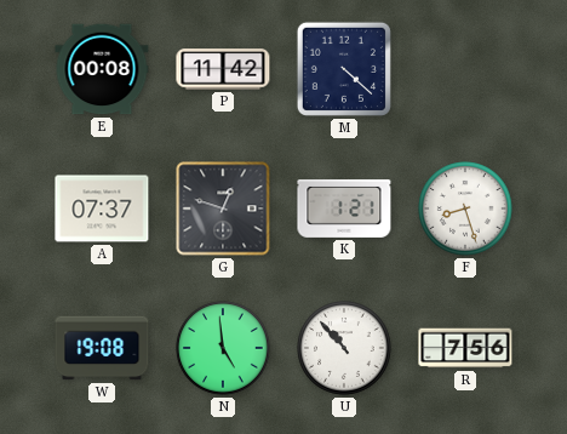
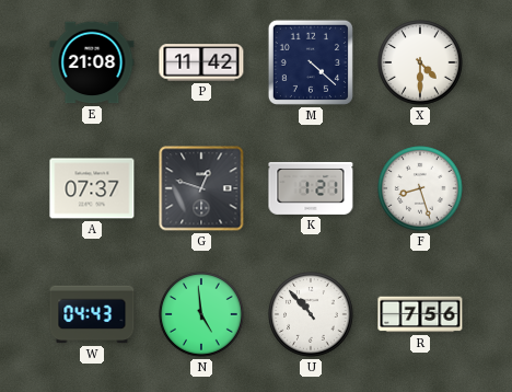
E: 00:08 -> 21:08
X: none -> 4:30
W: 19:08 -> 04:43
